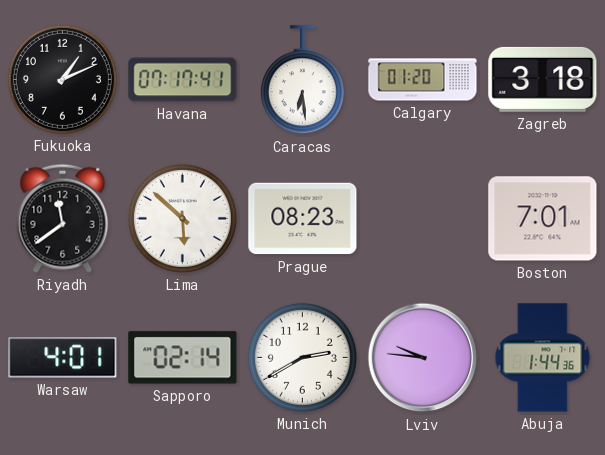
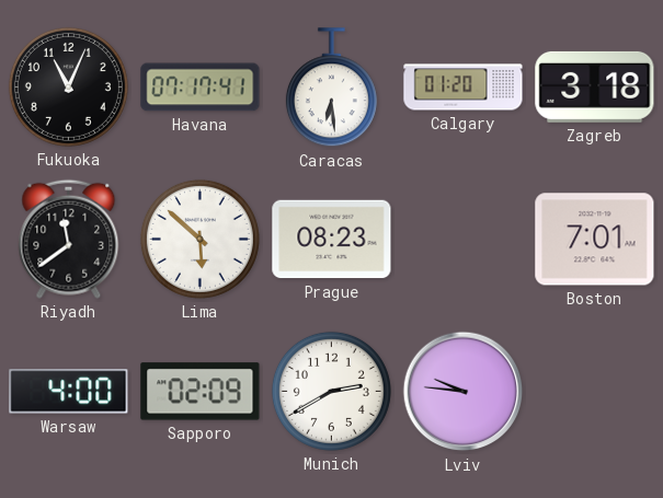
Fukuoka: 1:11 -> 11:04
Warsaw: 4:01 -> 4:00
Sapporo: 02:14 -> 02:09
Abuja: 1:44 -> none
